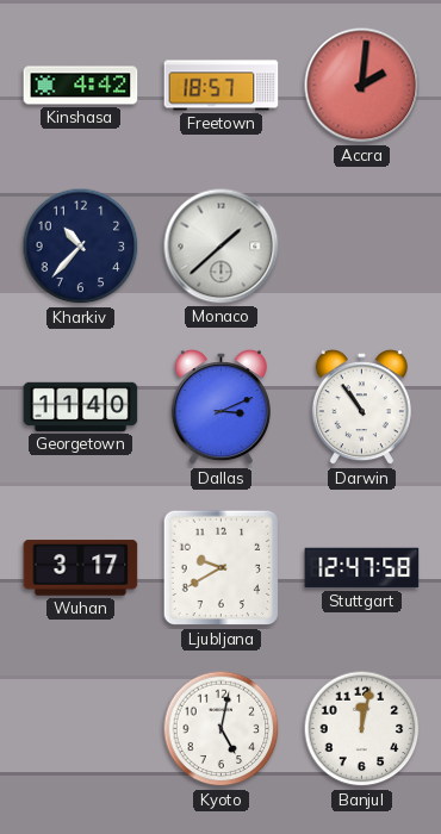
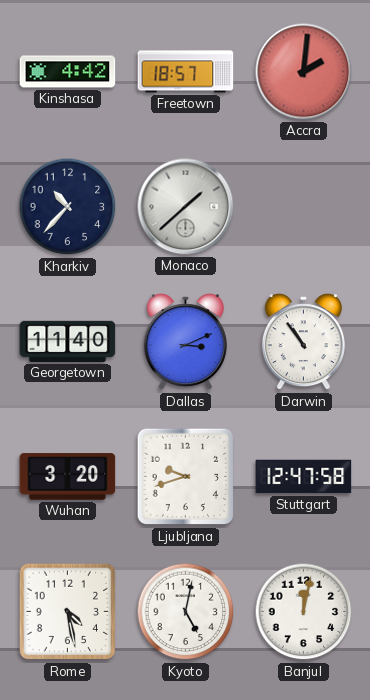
Wuhan: 3:17 -> 3:20
Ljubljana: 9:40 -> 9:42
Rome: none -> 4:28
